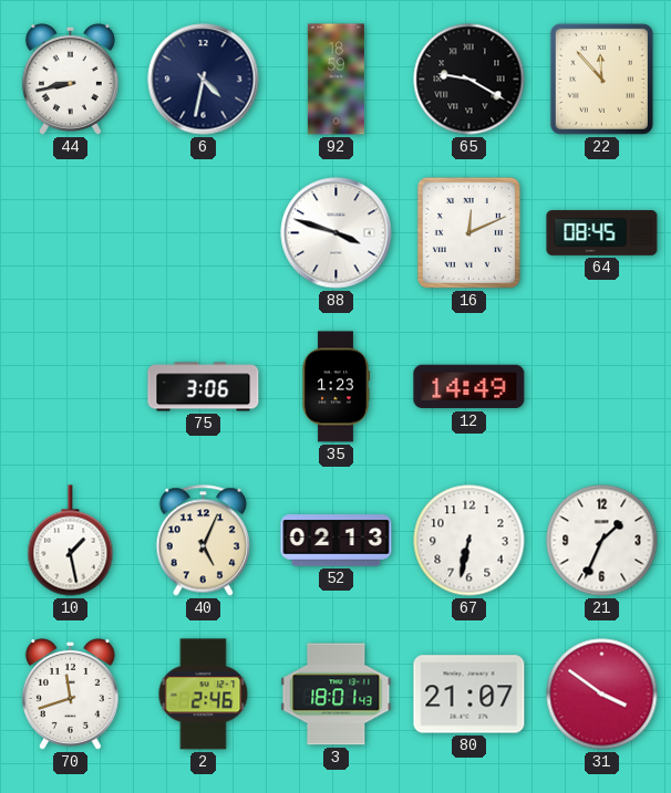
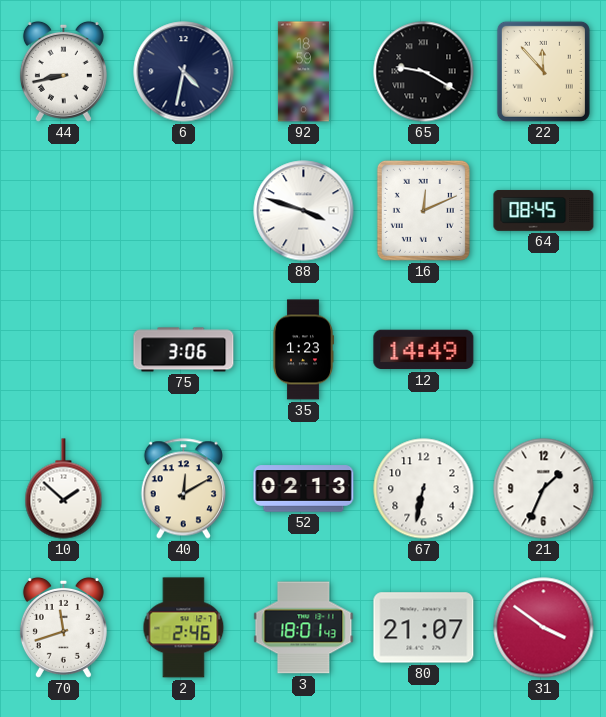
10: 1:28 -> 1:52
40: 5:04 -> 12:10
